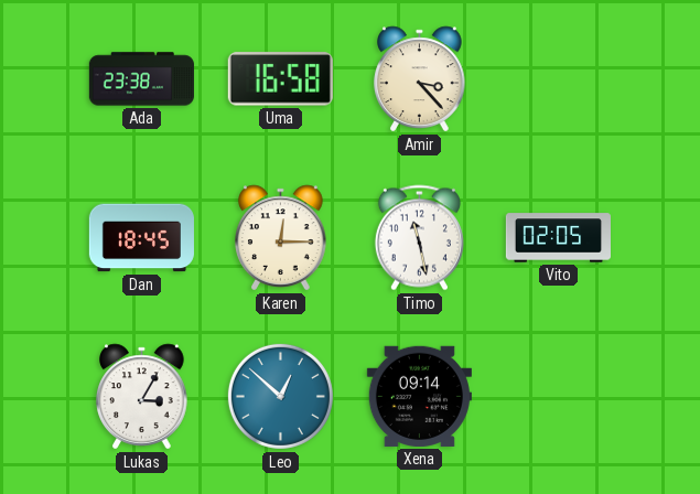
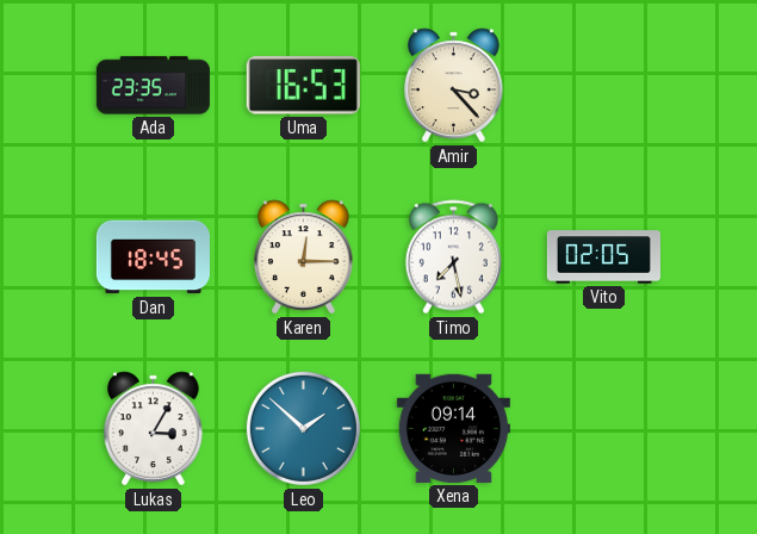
Ada: 23:38 -> 23:35
Uma: 16:58 -> 16:53
Timo: 11:28 -> 7:28
Leo: 12:52 -> 1:52
